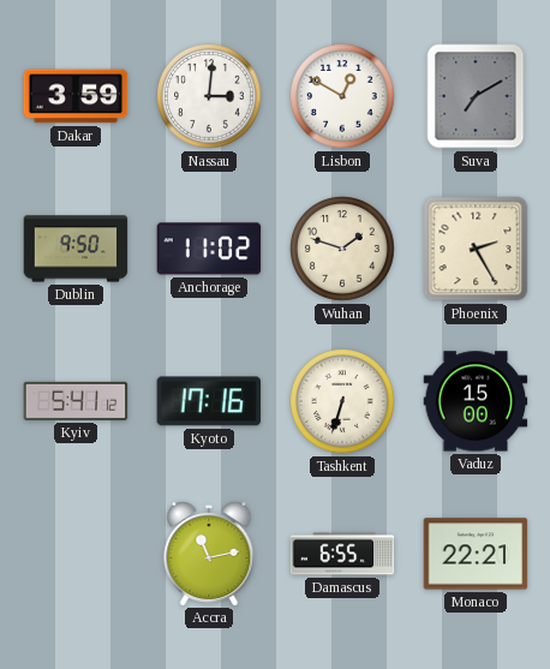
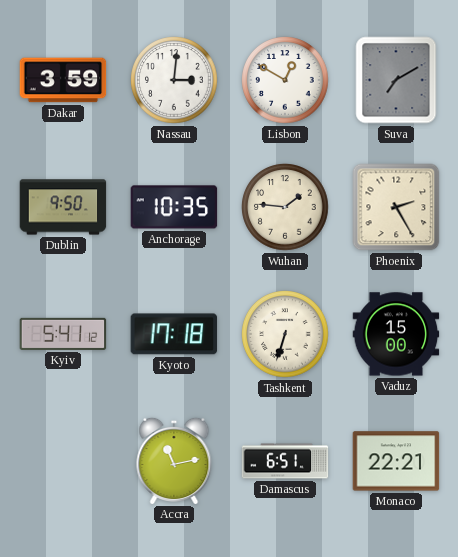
Anchorage: 11:02 -> 10:35
Wuhan: 1:48 -> 1:46
Kyoto: 17:16 -> 17:18
Damascus: 6:55 -> 6:51
